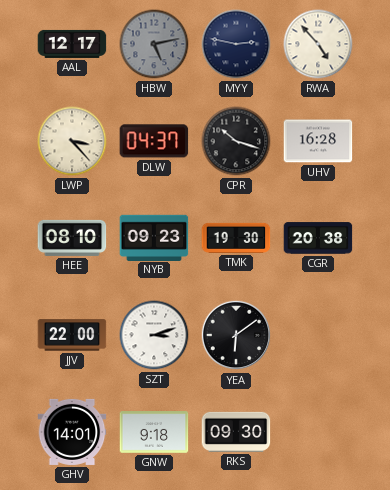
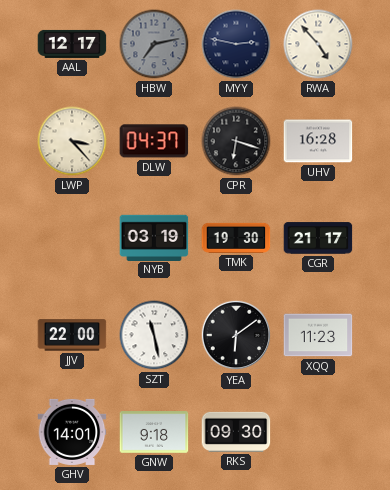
HBW: 5:13 -> 7:13
CPR: 10:18 -> 6:18
HEE: 08:10 -> none
NYB: 09:23 -> 03:19
CGR: 20:38 -> 21:17
SZT: 3:12 -> 11:28
XQQ: none -> 11:23
